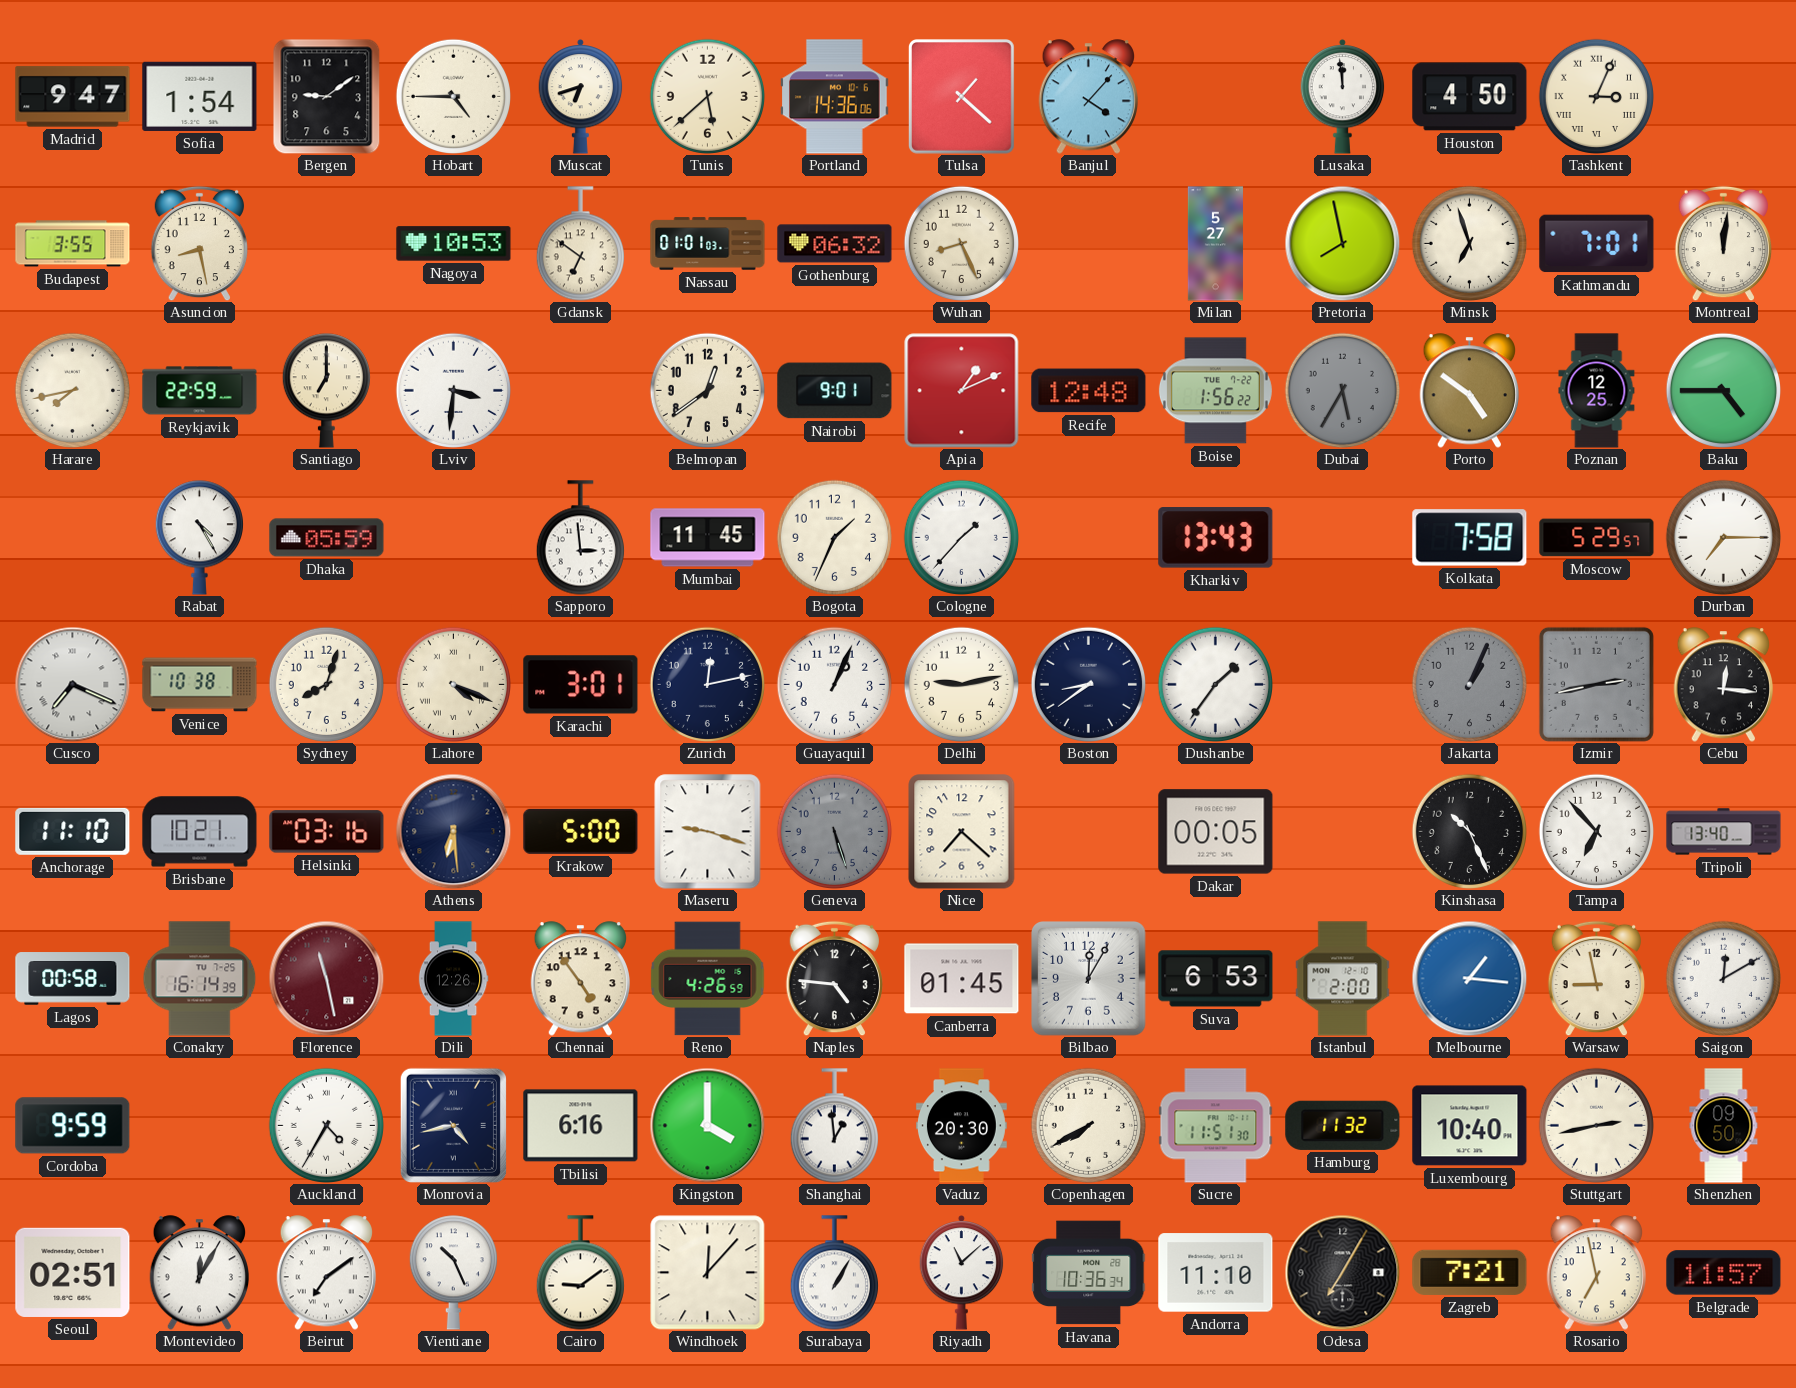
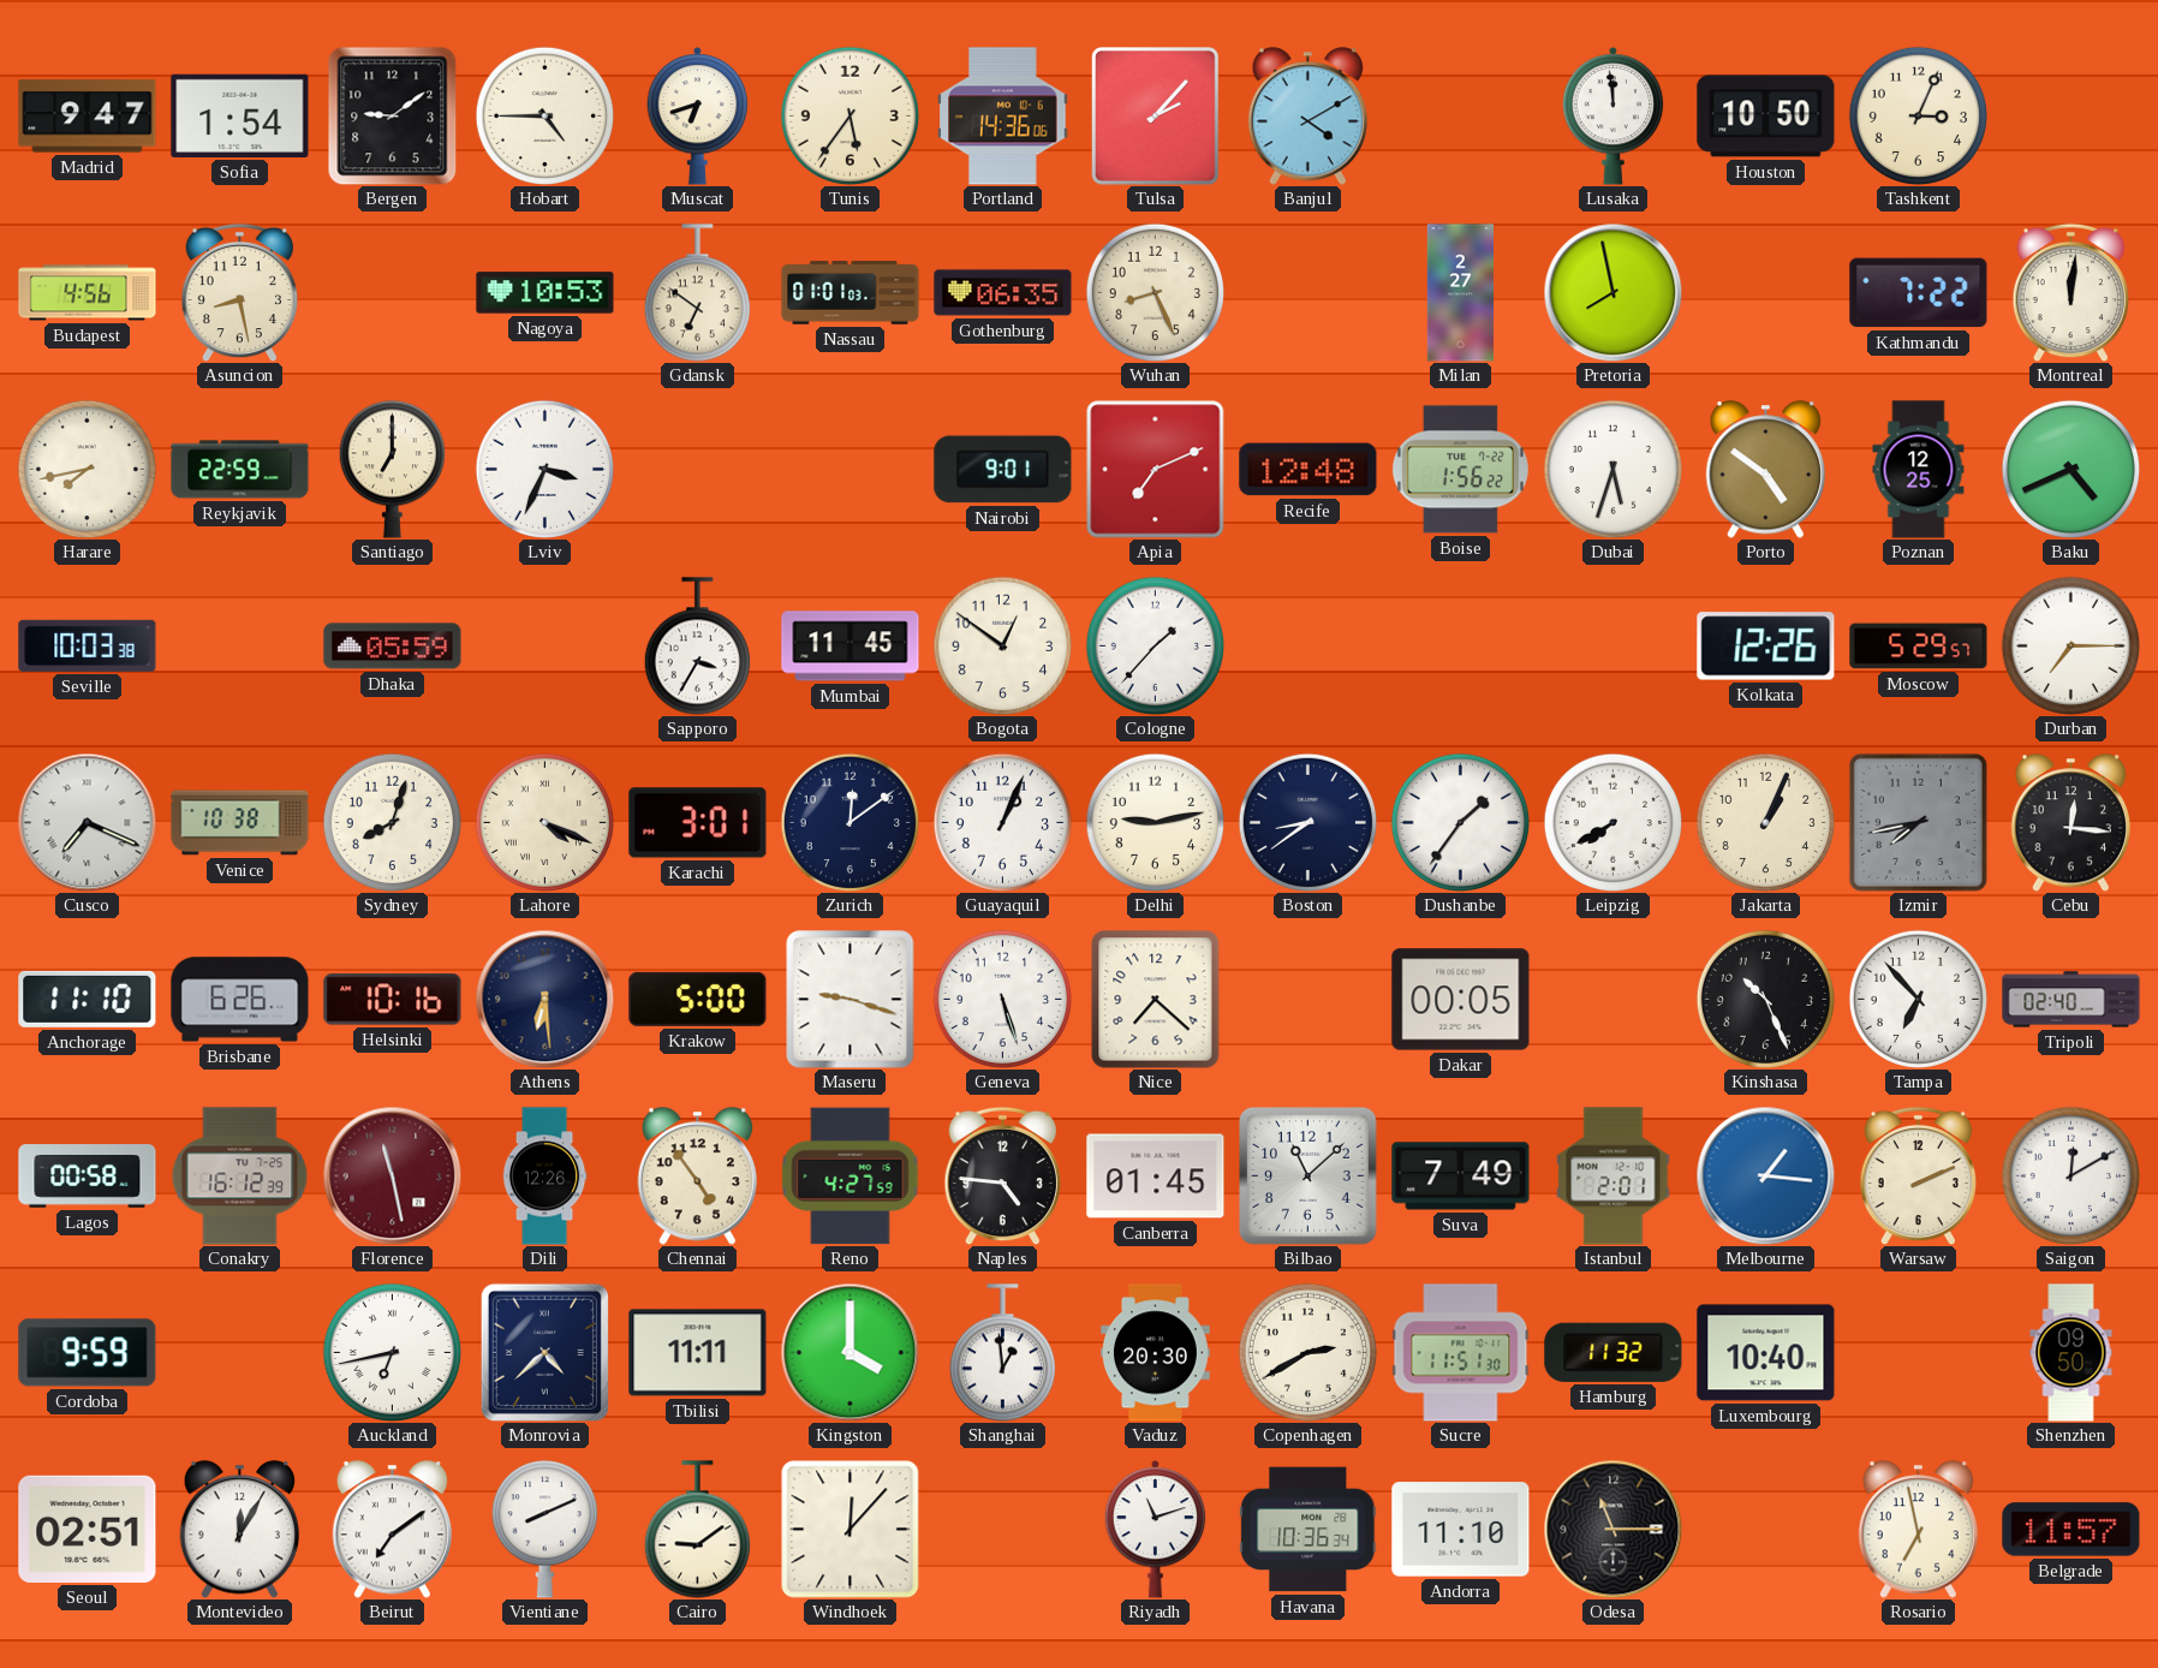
Tunis: 5:38 -> 5:36
Tulsa: 1:22 -> 2:07
Banjul: 4:07 -> 4:10
Houston: 4:50 -> 10:50
Tashkent numerals: Roman -> Arabic
Budapest: 3:55 -> 4:56
Gothenburg: 06:32 -> 06:35
Milan: 5:27 -> 2:27
Minsk: 6:57 -> none
Kathmandu: 7:01 -> 7:22
Lviv: 3:31 -> 3:34
Belmopan: 12:39 -> none
Apia: 1:11 -> 7:11
Dubai: 5:35 -> 5:33
Dubai dial: grey -> white
Baku: 4:45 -> 4:41
Seville: none -> 10:03
Rabat: 4:25 -> none
Sapporo: 2:59 -> 3:35
Bogota: 1:34 -> 12:51
Kharkiv: 13:43 -> none
Kolkata: 7:58 -> 12:26
Zurich: 12:13 -> 12:09
Leipzig: none -> 7:40
Jakarta dial: grey -> cream
Izmir: 2:43 -> 7:43
Brisbane: 10:21 -> 6:26
Helsinki: 03:16 -> 10:16
Geneva dial: grey -> white
Tripoli: 13:40 -> 02:40
Conakry: 16:14 -> 16:12
Reno: 4:26 -> 4:27
Bilbao: 12:05 -> 11:08
Suva: 6:53 -> 7:49
Istanbul: 2:00 -> 2:01
Warsaw: 8:58 -> 2:11
Auckland: 4:35 -> 6:43
Monrovia: 4:43 -> 4:38
Tbilisi: 6:16 -> 11:11
Copenhagen: 7:40 -> 2:40
Stuttgart: 2:43 -> none
Vientiane: 10:26 -> 8:11
Surabaya: 1:05 -> none
Riyadh: 11:08 -> 11:12
Odesa: 7:05 -> 11:15
Zagreb: 7:21 -> none
